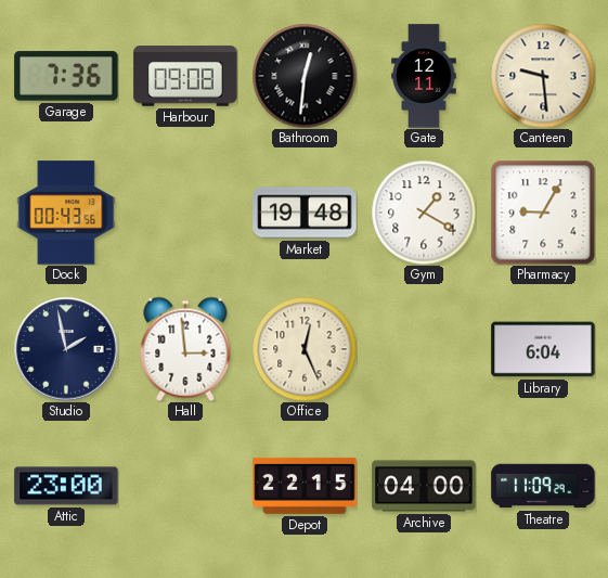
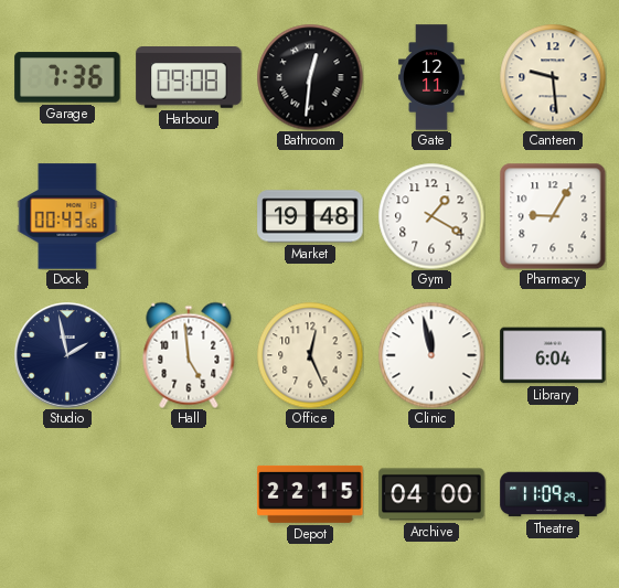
Hall: 2:59 -> 4:59
Clinic: none -> 11:58
Attic: 23:00 -> none
